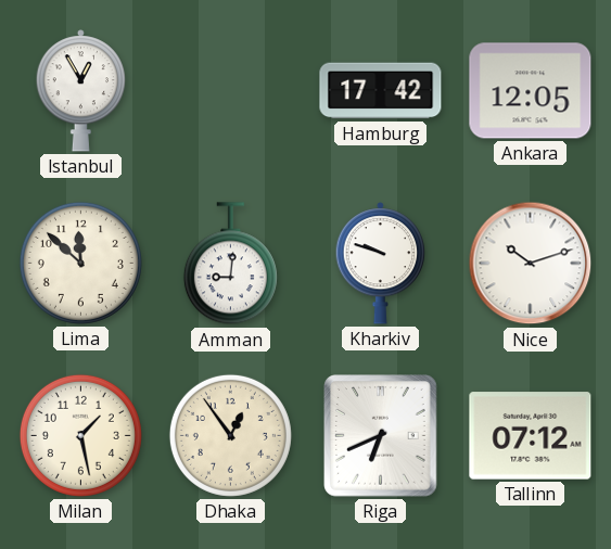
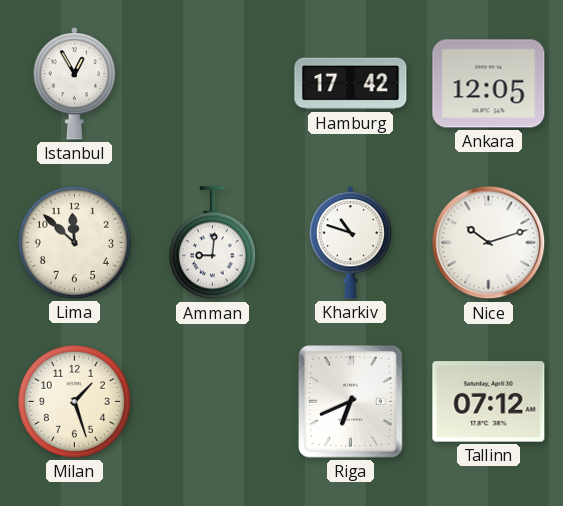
Kharkiv: 9:48 -> 10:48
Milan: 1:28 -> 1:27
Dhaka: 12:54 -> none
